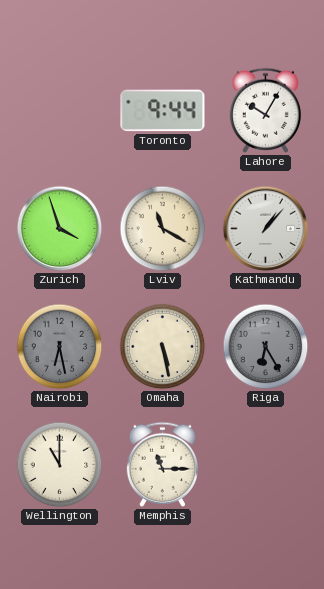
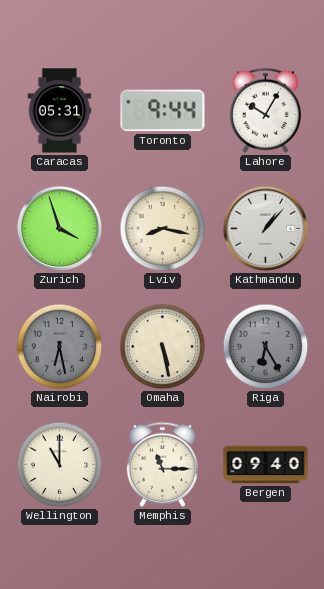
Caracas: none -> 05:31
Lviv: 11:20 -> 8:17
Bergen: none -> 09:40
